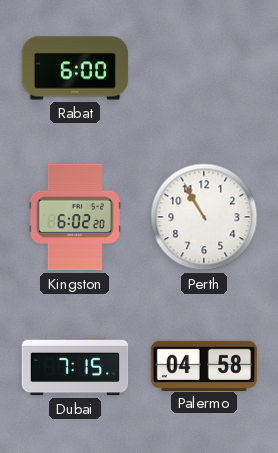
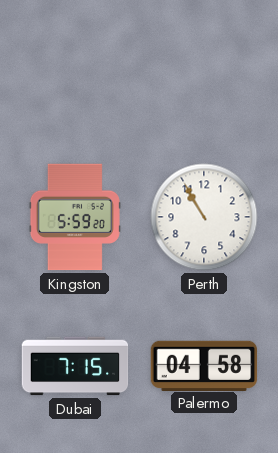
Rabat: 6:00 -> none
Kingston: 6:02 -> 5:59
